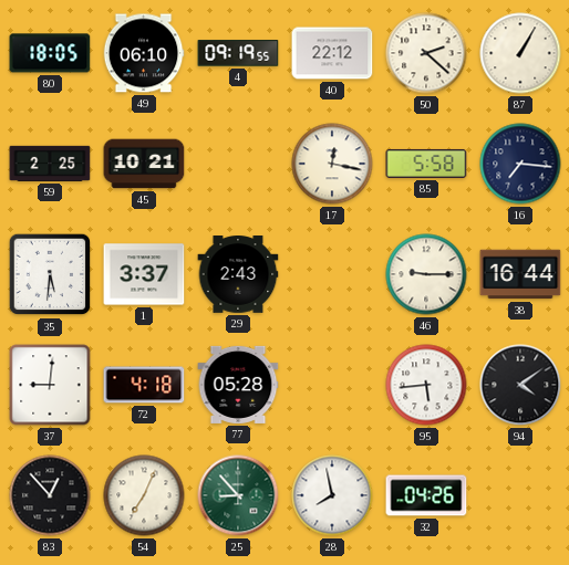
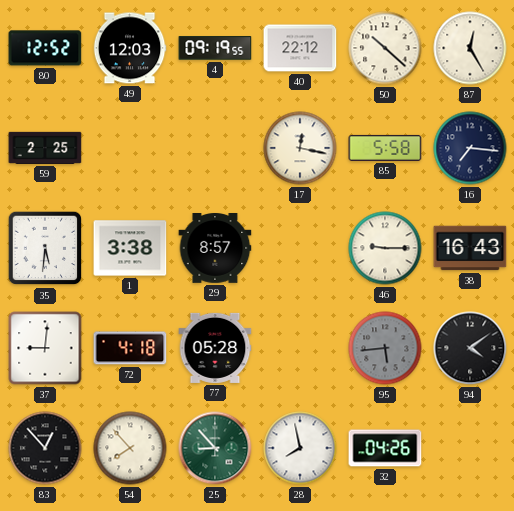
80: 18:05 -> 12:52
49: 06:10 -> 12:03
50: 2:22 -> 10:22
87: 1:05 -> 12:25
45: 10:21 -> none
1: 3:37 -> 3:38
29: 2:43 -> 8:57
38: 16:44 -> 16:43
95 dial: white -> grey
54: 7:04 -> 7:53
